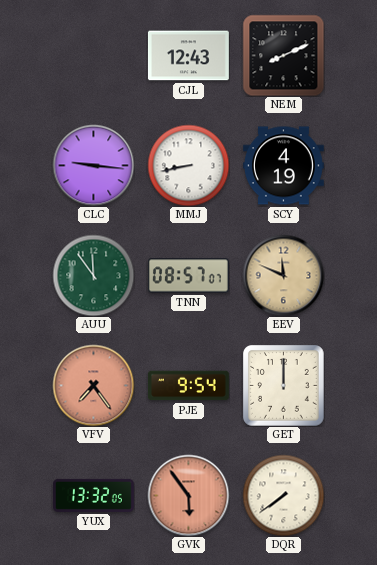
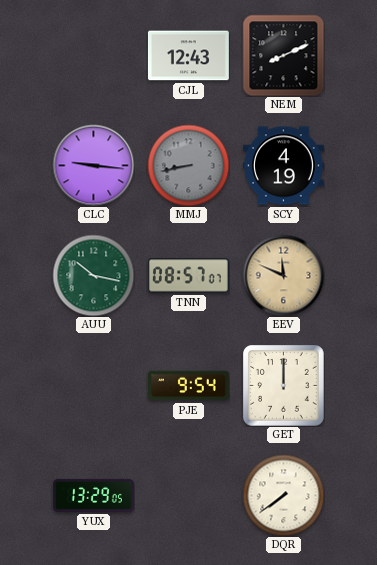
MMJ dial: white -> grey
AUU: 11:54 -> 10:17
VFV: 7:24 -> none
YUX: 13:32 -> 13:29
GVK: 5:54 -> none
